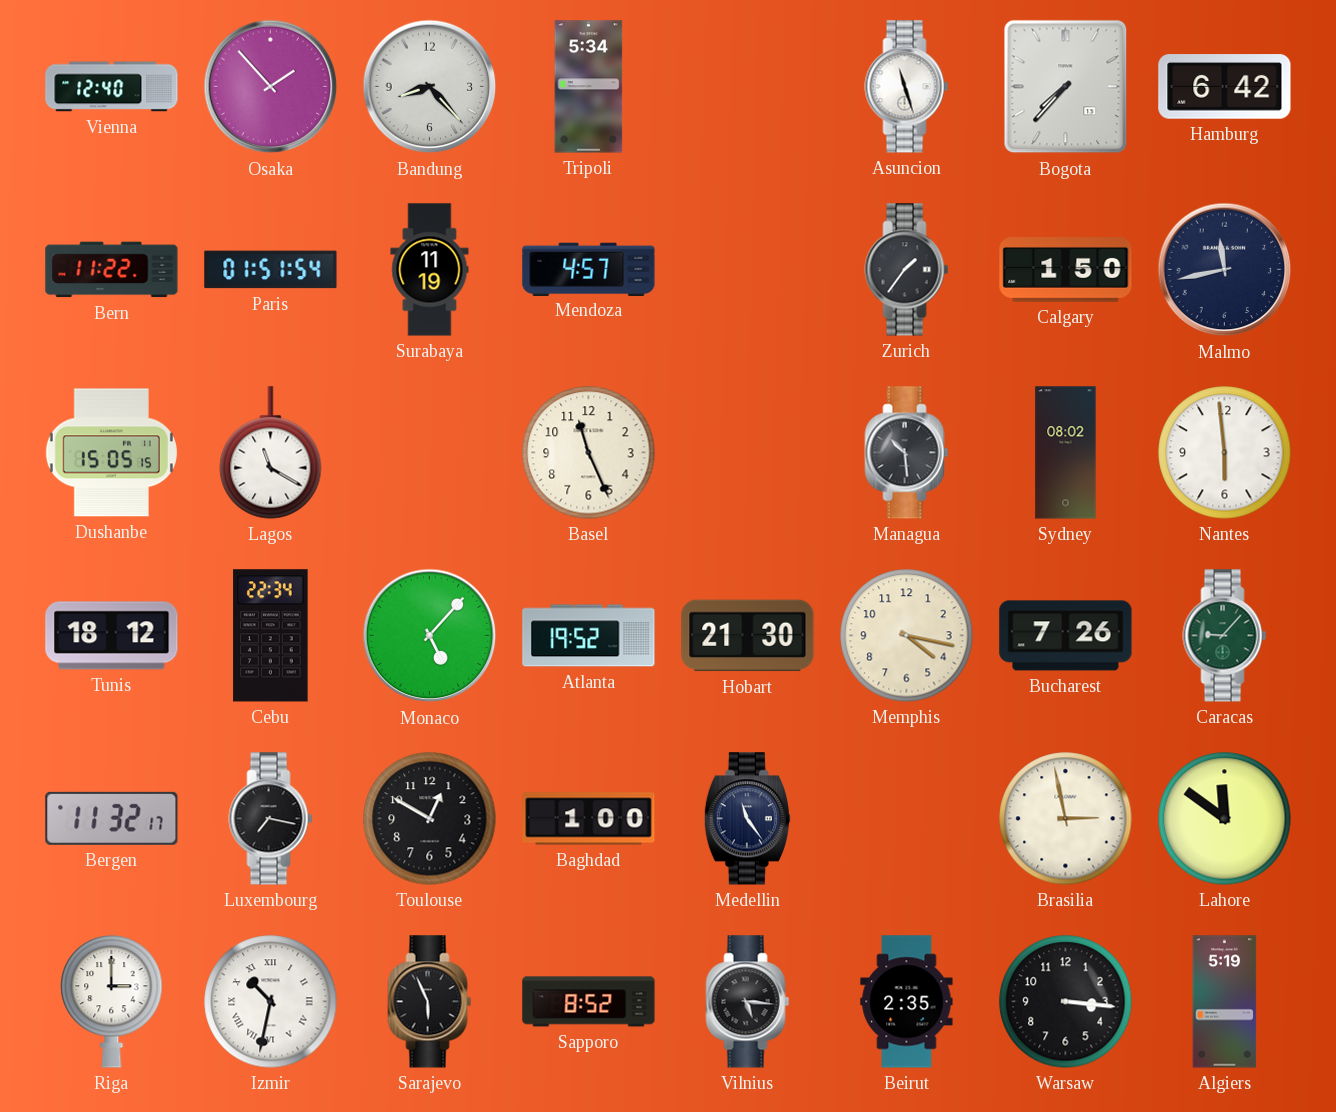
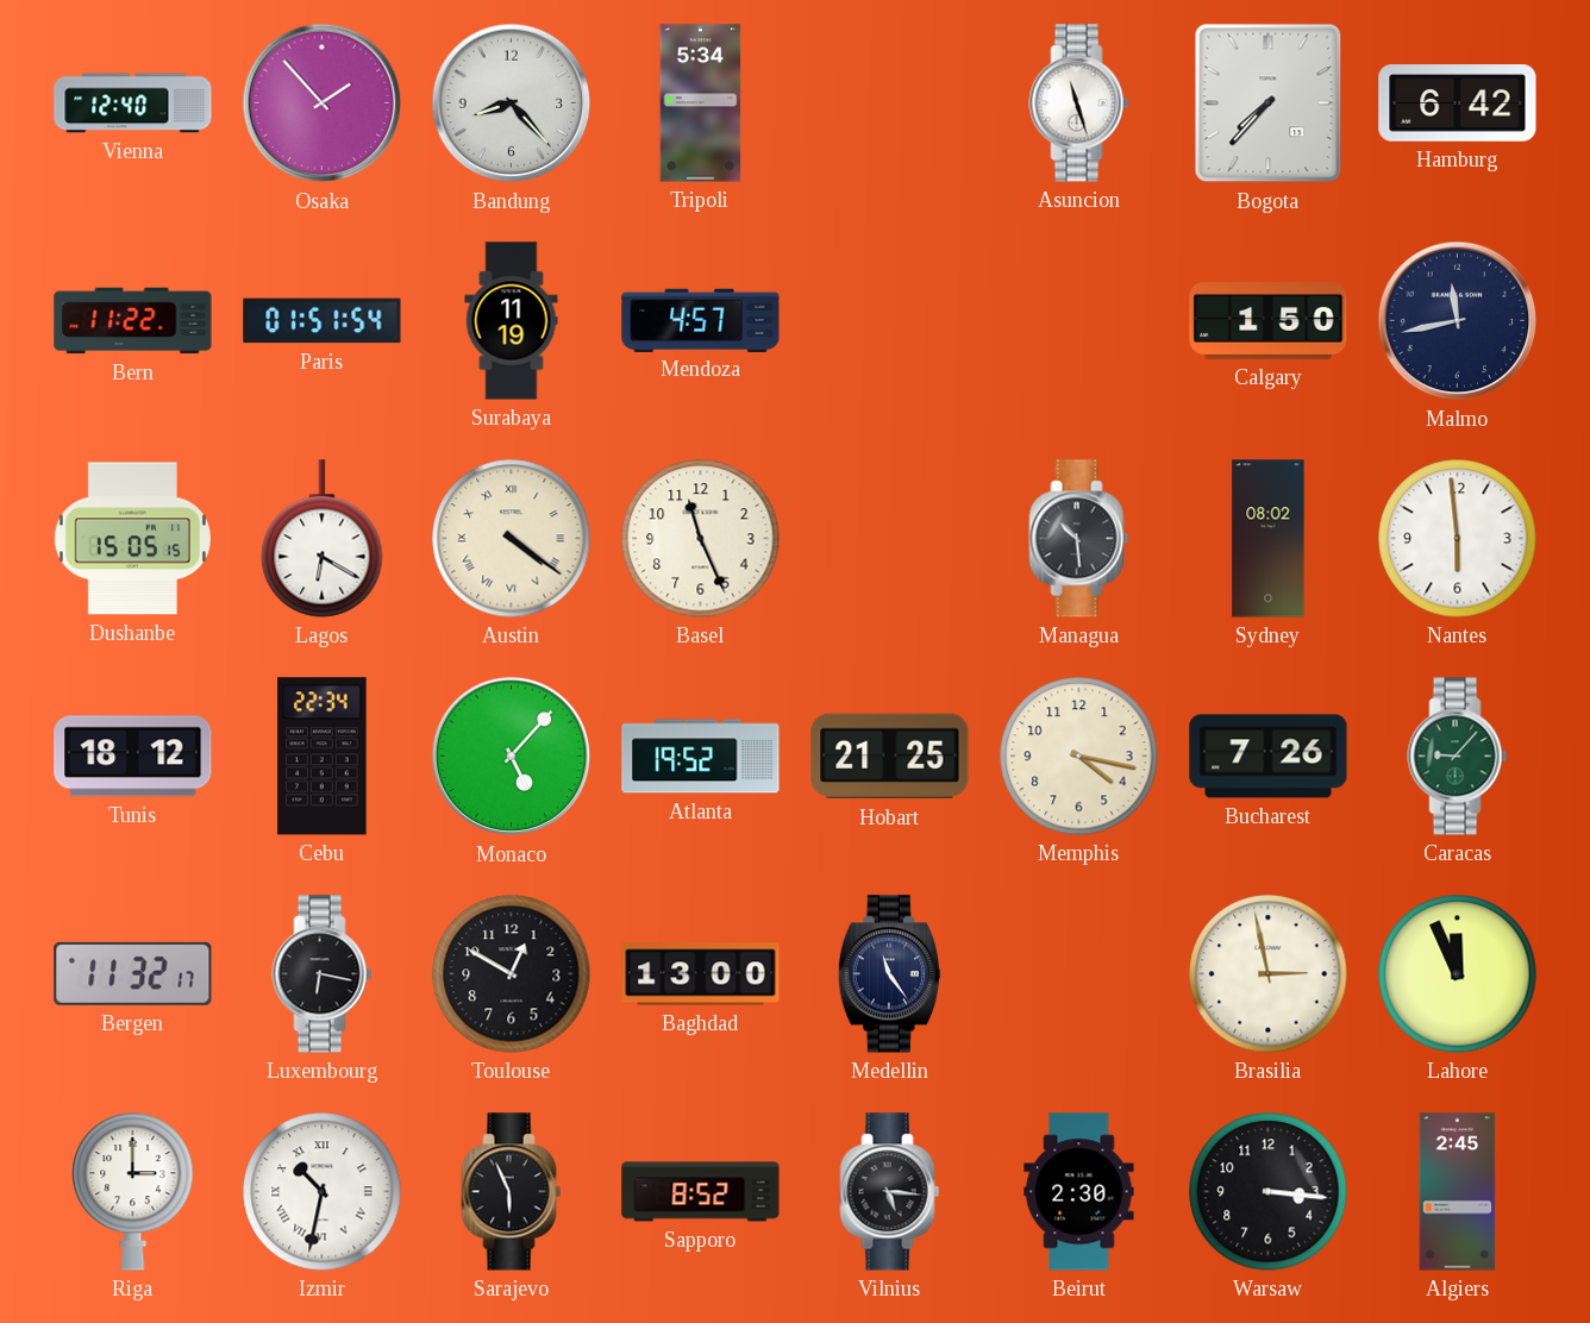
Zurich: 1:36 -> none
Lagos: 11:20 -> 6:20
Austin: none -> 4:21
Hobart: 21:30 -> 21:25
Luxembourg: 7:17 -> 6:17
Baghdad: 1:00 -> 13:00
Lahore: 11:51 -> 11:56
Beirut: 2:35 -> 2:30
Algiers: 5:19 -> 2:45
